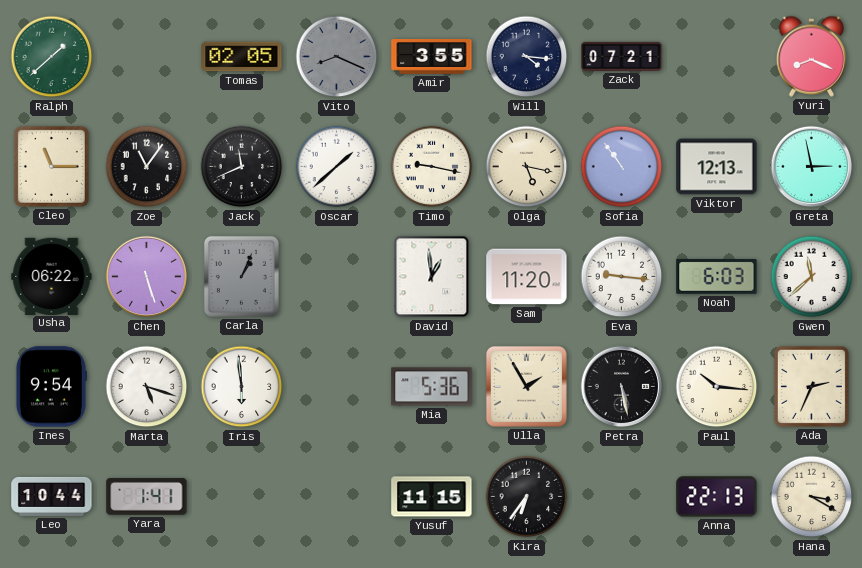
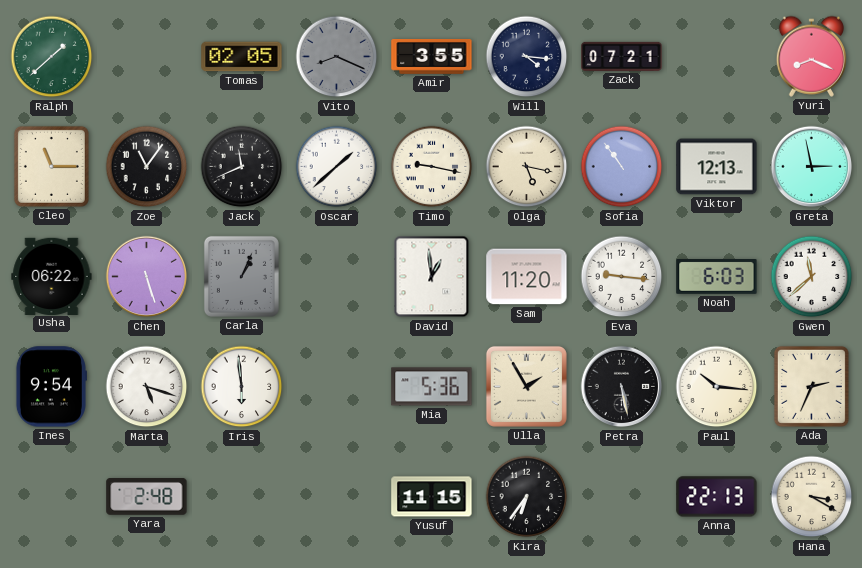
Leo: 10:44 -> none
Yara: 1:41 -> 2:48
